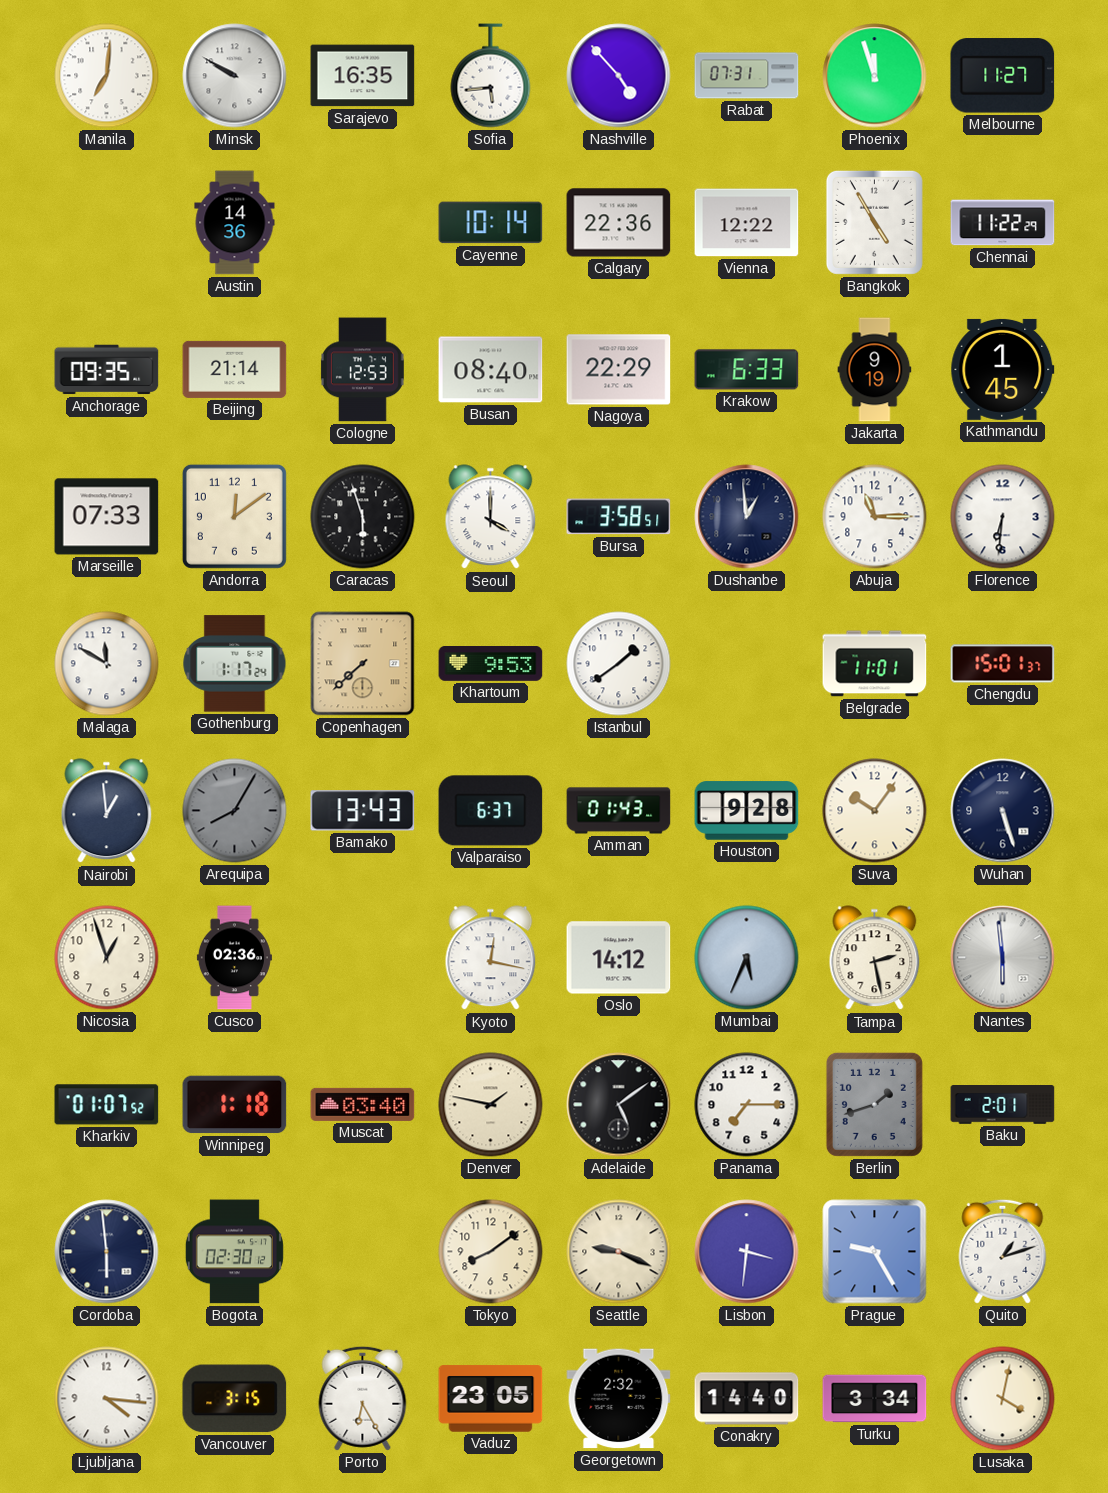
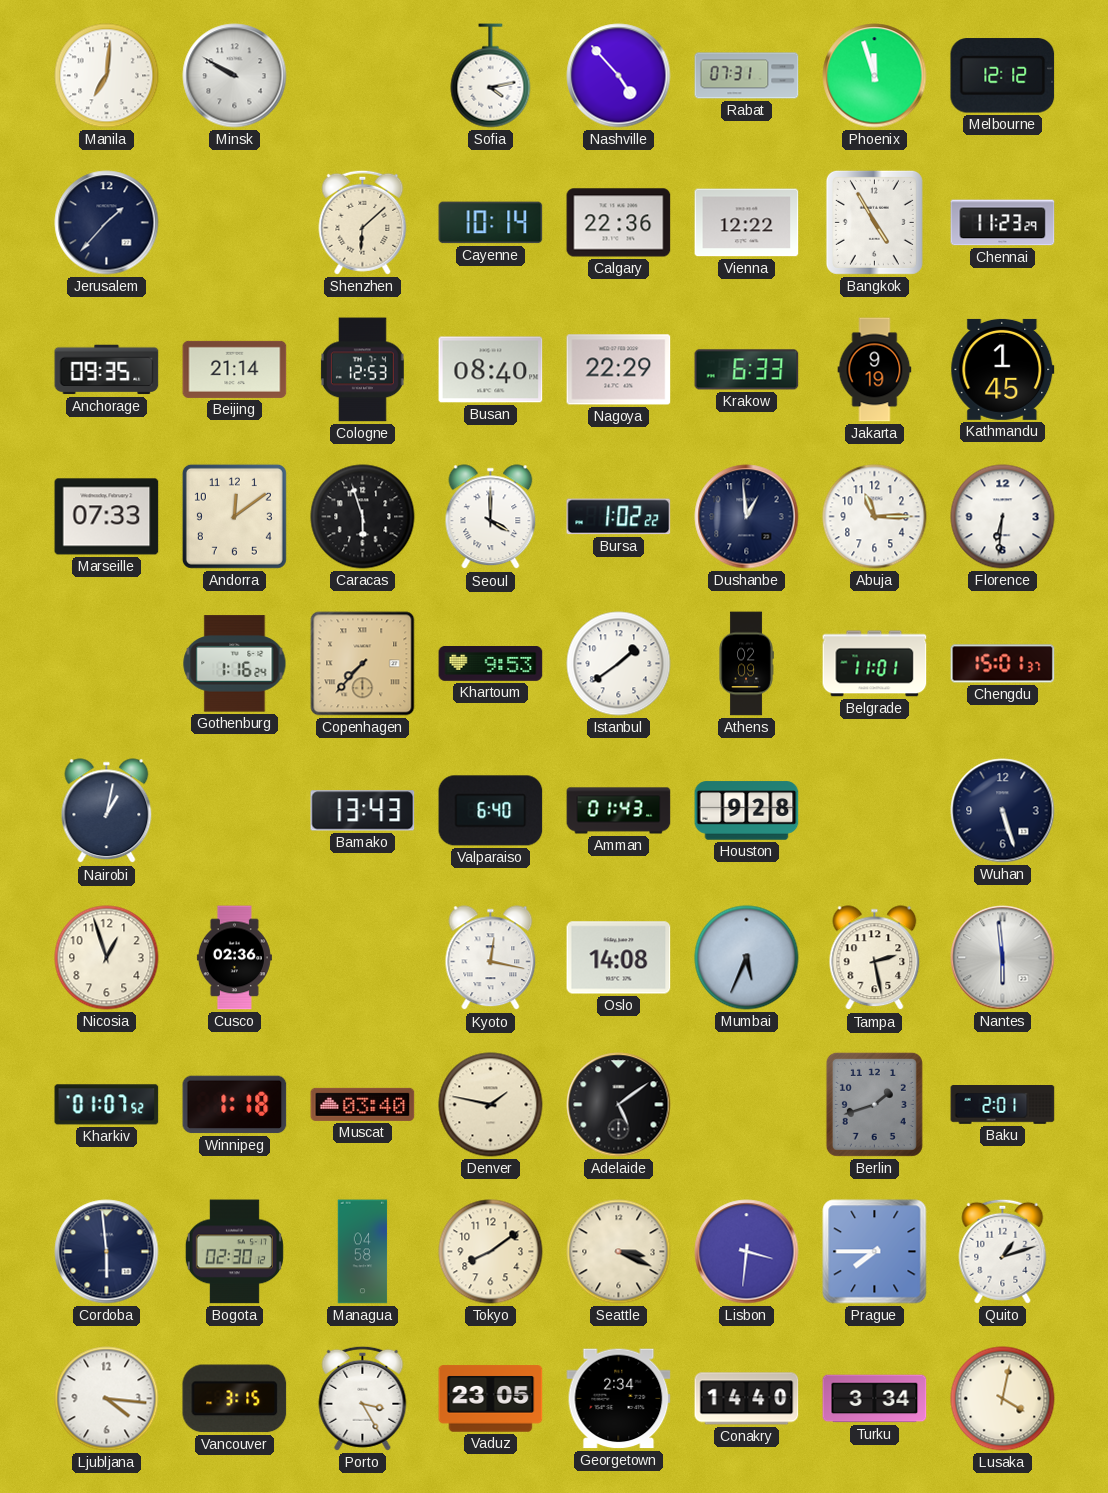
Sarajevo: 16:35 -> none
Sofia: 5:44 -> 4:13
Melbourne: 11:27 -> 12:12
Jerusalem: none -> 1:37
Austin: 14:36 -> none
Shenzhen: none -> 6:08
Chennai: 11:22 -> 11:23
Bursa: 3:58 -> 1:02
Malaga: 11:50 -> none
Gothenburg: 1:17 -> 1:16
Copenhagen: 7:38 -> 7:37
Athens: none -> 02:09
Nairobi: 12:59 -> 1:02
Arequipa: 8:05 -> none
Valparaiso: 6:37 -> 6:40
Suva: 10:06 -> none
Oslo: 14:12 -> 14:08
Panama: 7:15 -> none
Managua: none -> 04:58
Seattle: 9:19 -> 3:19
Prague: 9:25 -> 7:45
Porto: 6:25 -> 3:25
Georgetown: 2:32 -> 2:34
